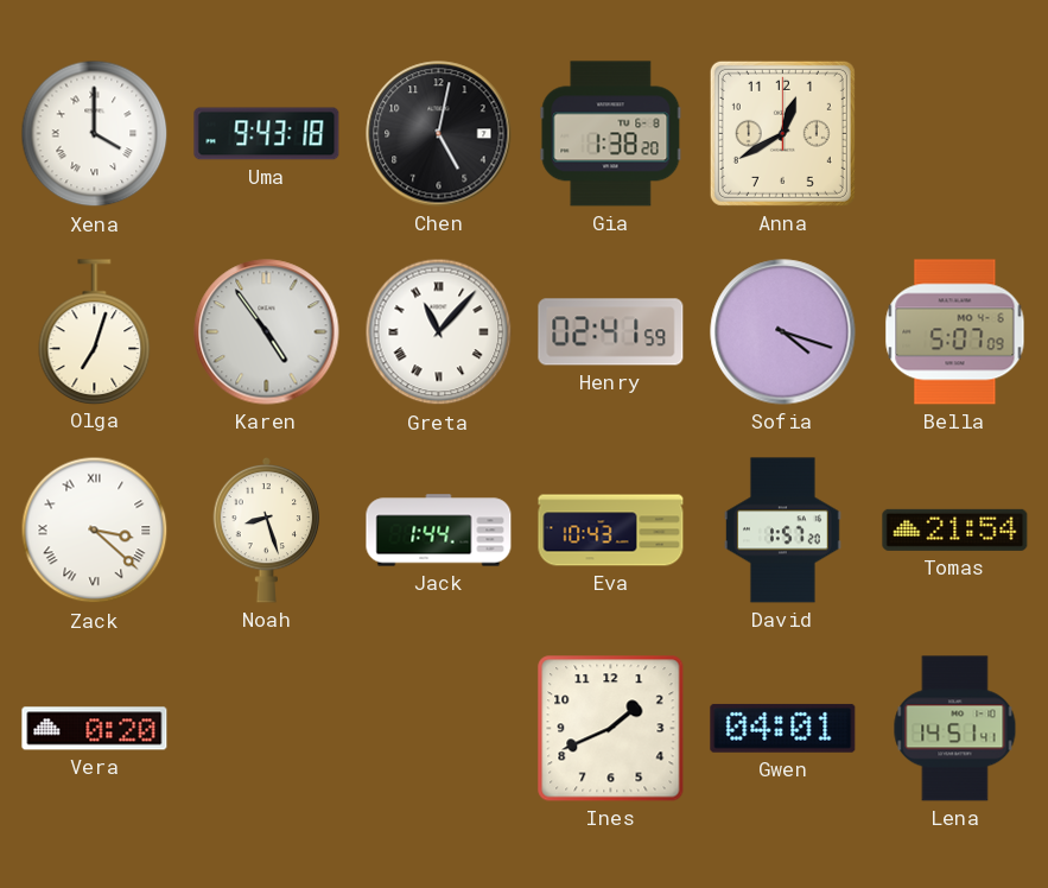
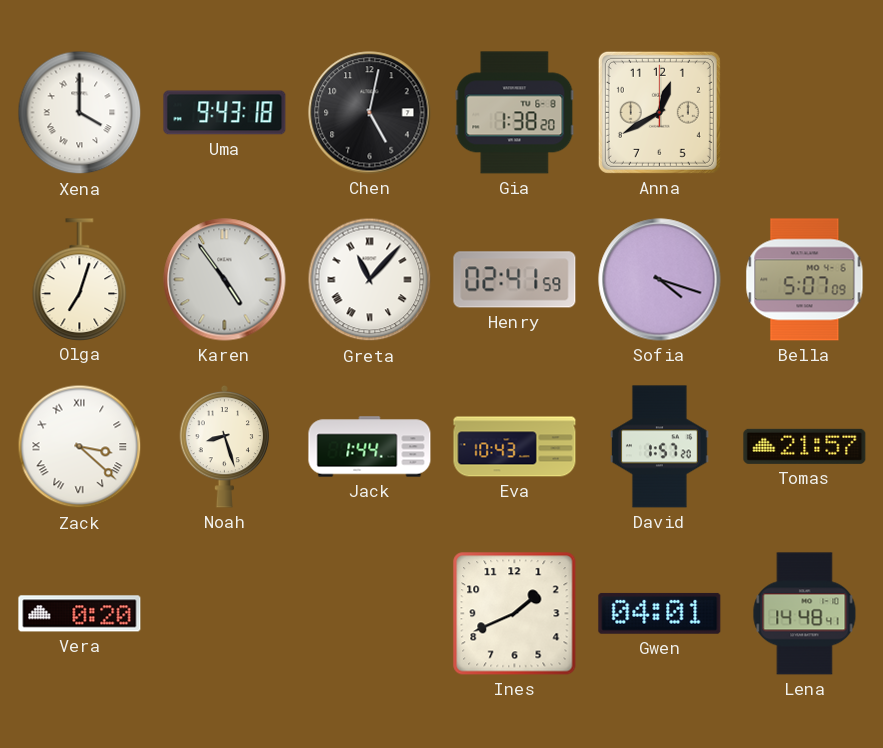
Tomas: 21:54 -> 21:57
Lena: 14:51 -> 14:48
